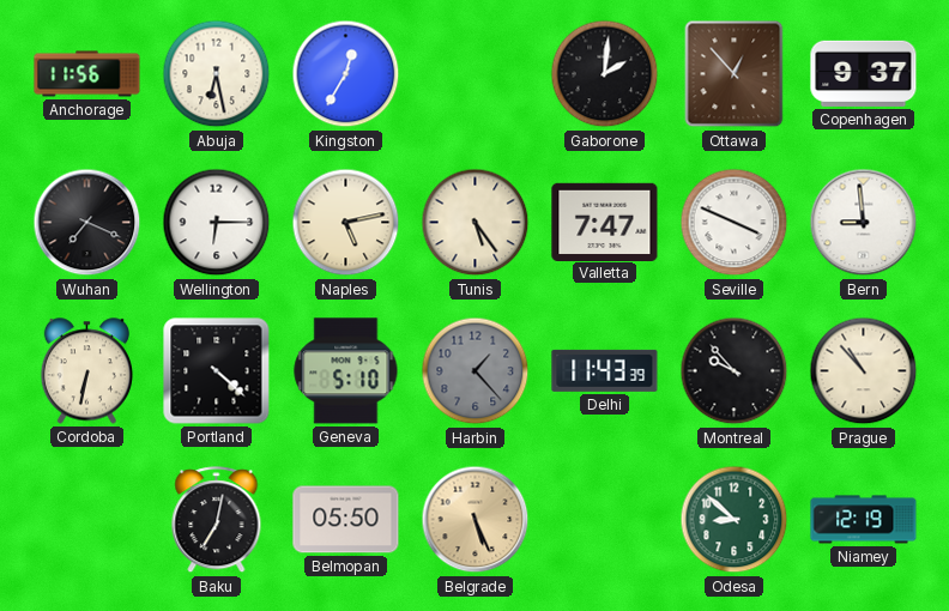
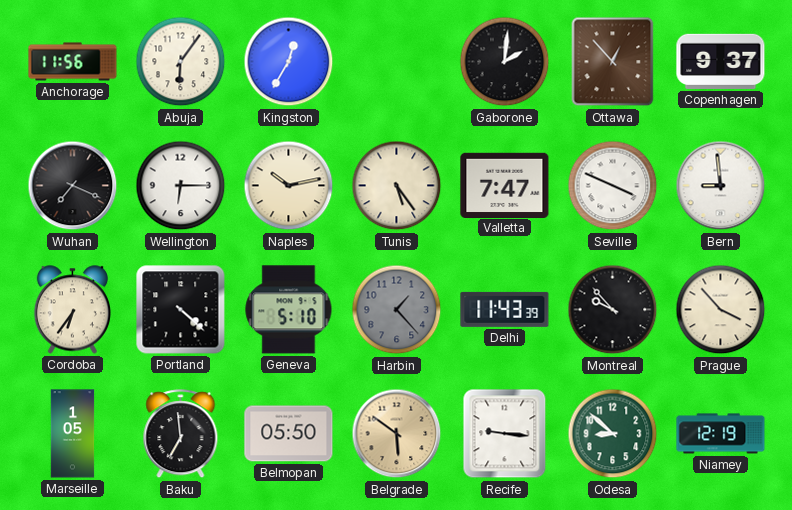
Abuja: 6:28 -> 6:06
Naples: 5:13 -> 10:13
Cordoba: 6:32 -> 6:36
Prague: 10:53 -> 3:53
Marseille: none -> 1:05
Baku: 7:02 -> 6:59
Belgrade: 5:26 -> 5:51
Recife: none -> 9:16
